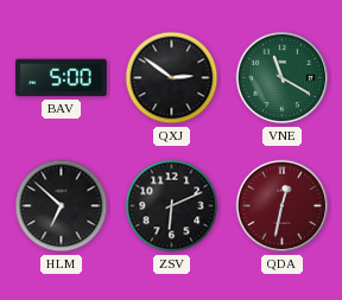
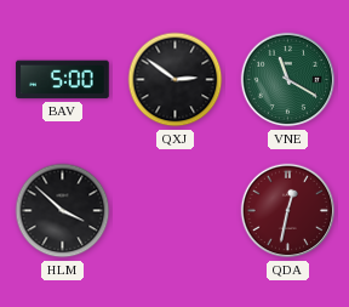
HLM: 6:52 -> 3:52
ZSV: 6:11 -> none
